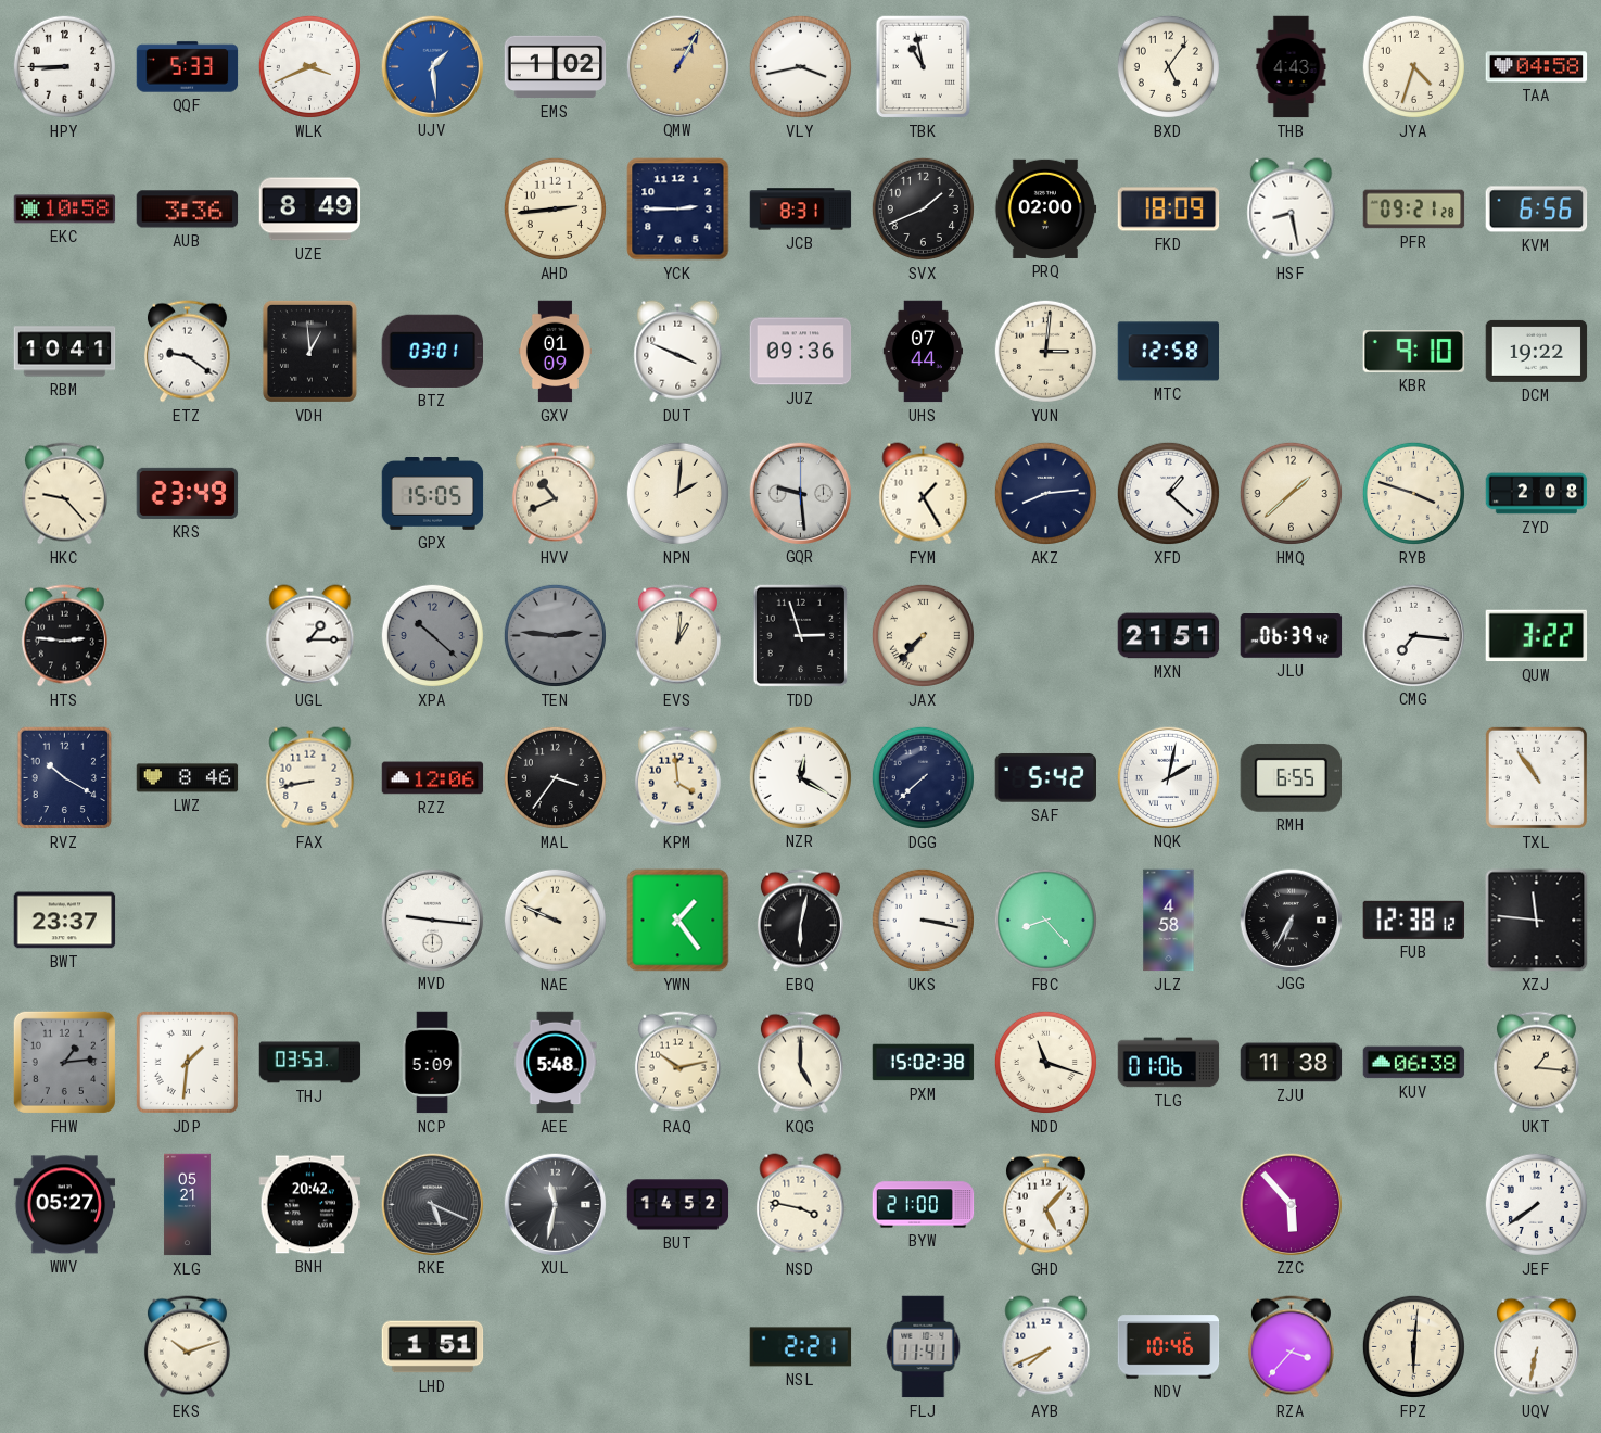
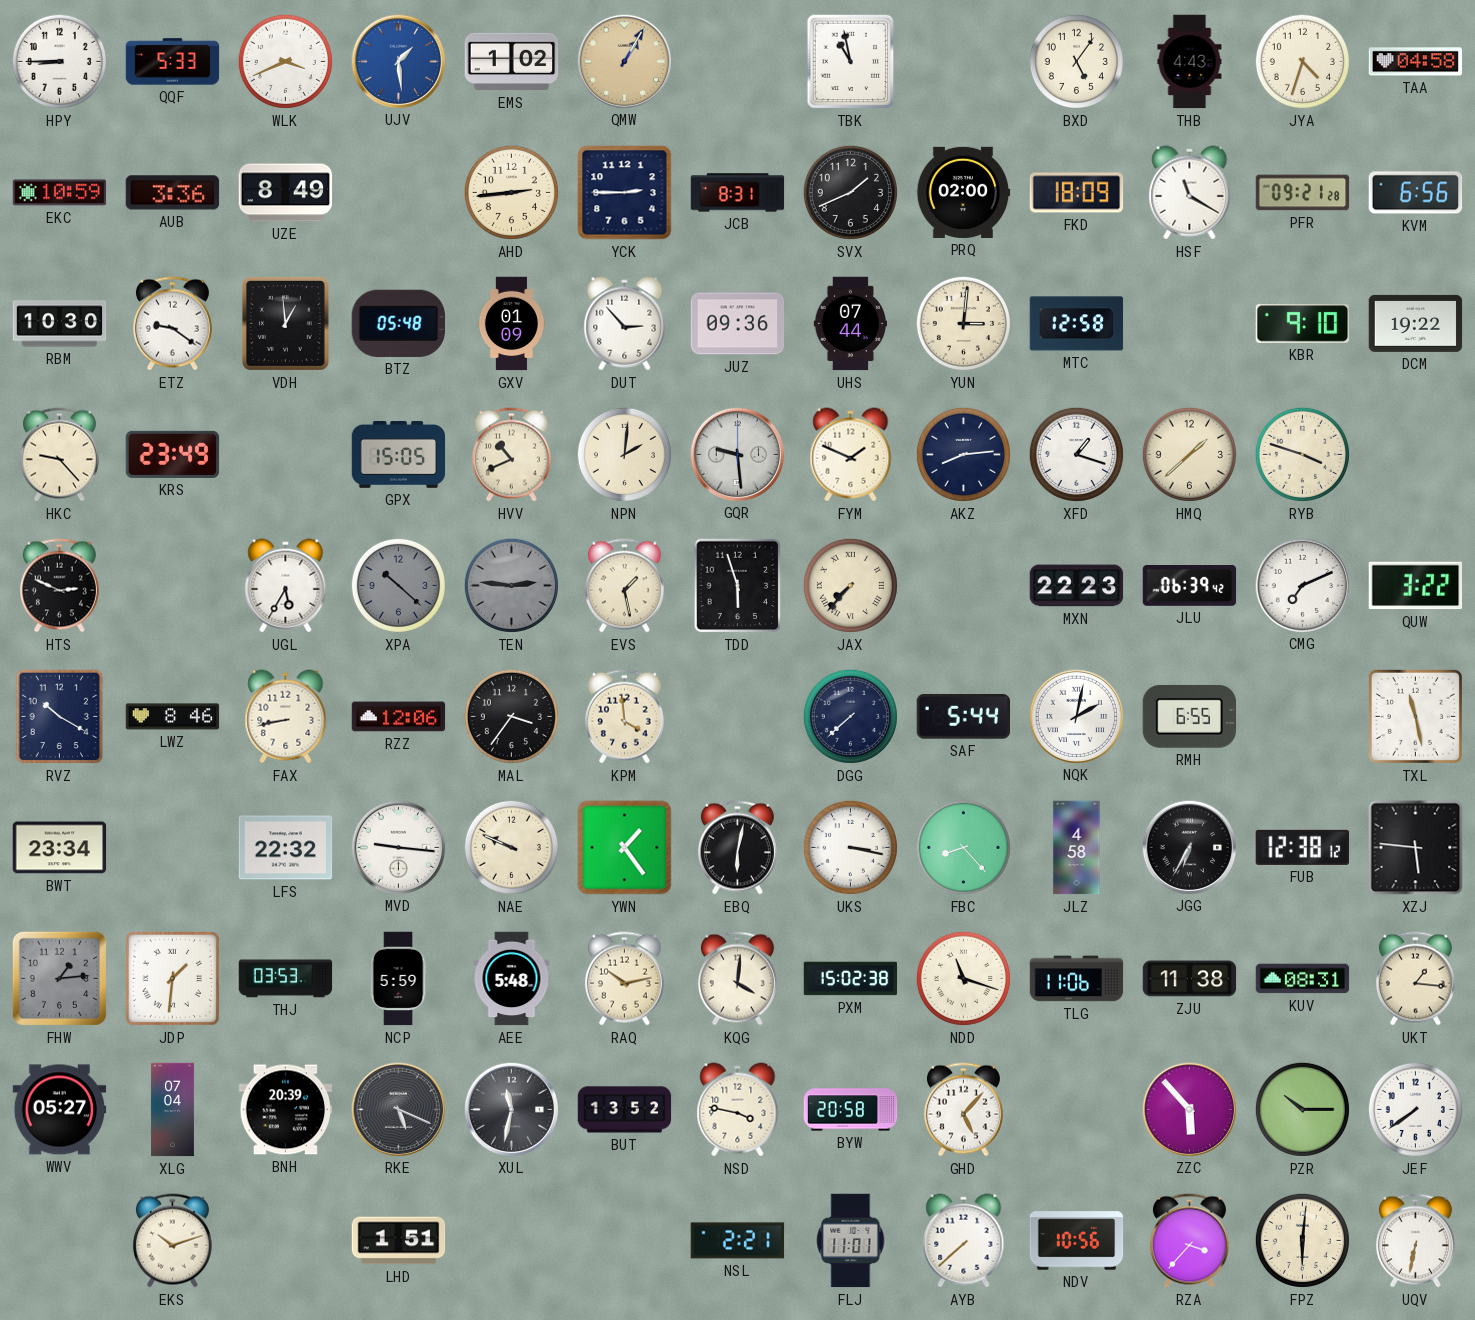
VLY: 3:43 -> none
EKC: 10:58 -> 10:59
HSF: 8:28 -> 11:20
RBM: 10:41 -> 10:30
BTZ: 03:01 -> 05:48
DUT: 3:49 -> 2:53
FYM: 1:25 -> 1:49
XFD: 1:22 -> 1:18
ZYD: 2:08 -> none
HTS: 2:46 -> 2:49
UGL: 1:15 -> 5:35
EVS: 1:01 -> 1:28
TDD: 2:57 -> 5:57
MXN: 21:51 -> 22:23
CMG: 7:16 -> 7:11
NZR: 12:20 -> none
SAF: 5:42 -> 5:44
TXL: 10:54 -> 11:28
BWT: 23:37 -> 23:34
LFS: none -> 22:32
XZJ: 11:46 -> 5:46
NCP: 5:09 -> 5:59
KQG: 5:00 -> 4:01
TLG: 01:06 -> 11:06
KUV: 06:38 -> 08:31
XLG: 05:21 -> 07:04
BNH: 20:42 -> 20:39
BUT: 14:52 -> 13:52
BYW: 21:00 -> 20:58
PZR: none -> 10:15
FLJ: 11:41 -> 11:01
AYB: 7:41 -> 7:38
NDV: 10:46 -> 10:56
